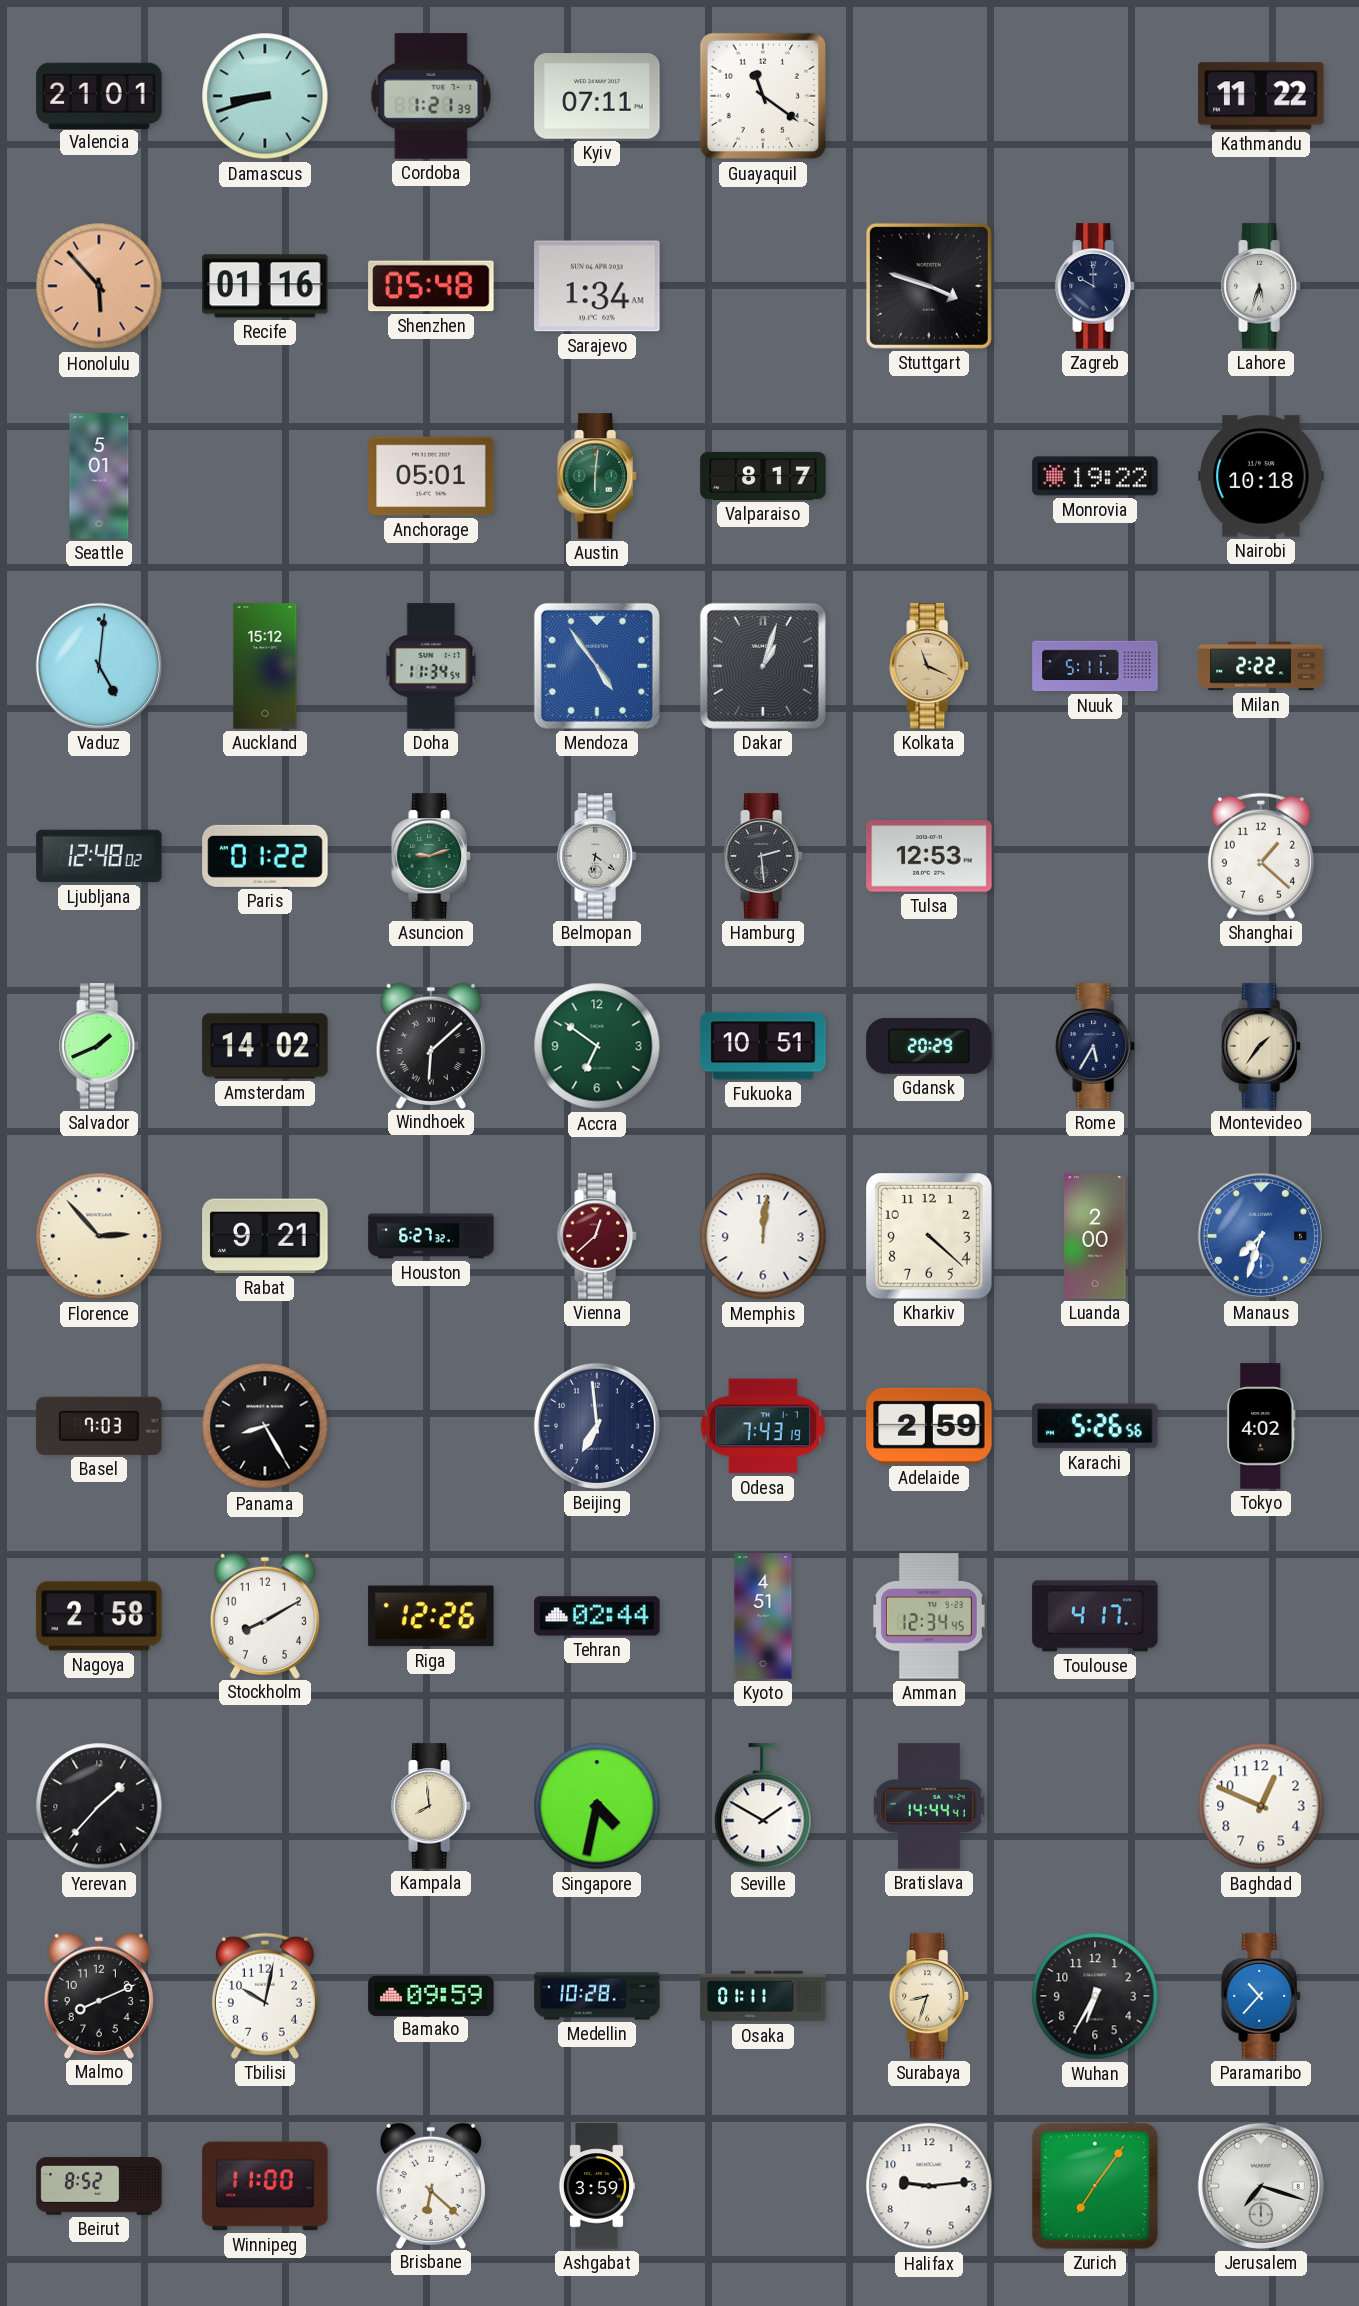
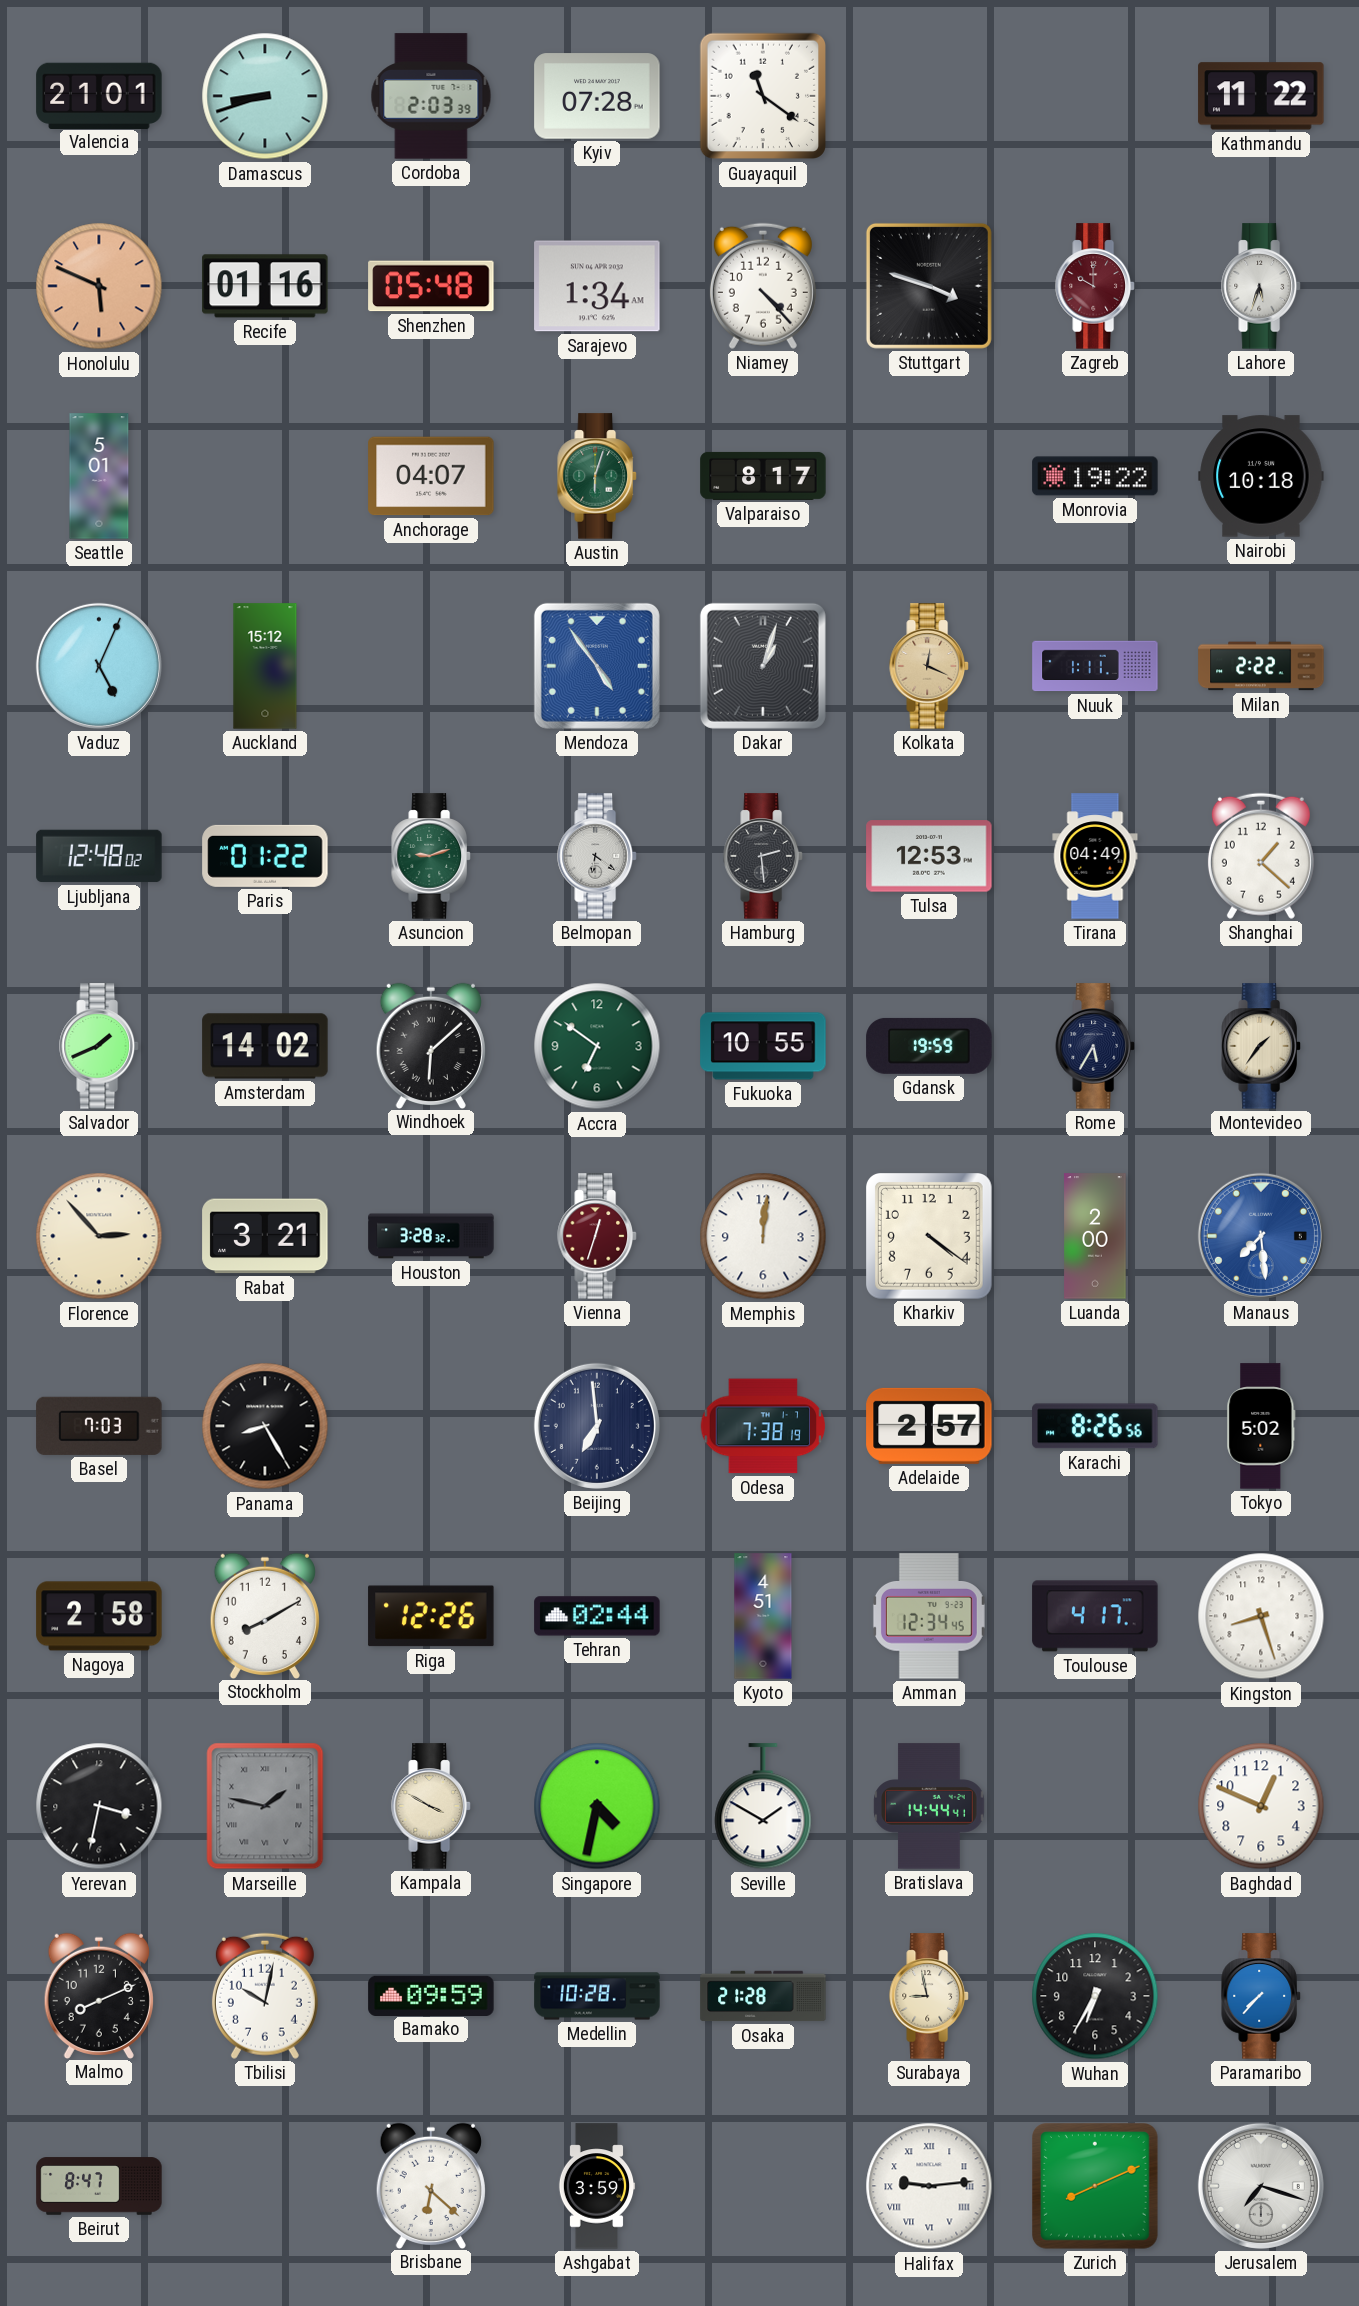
Cordoba: 1:21 -> 2:03
Kyiv: 07:11 -> 07:28
Honolulu: 5:53 -> 5:49
Niamey: none -> 4:23
Zagreb dial: navy -> burgundy
Anchorage: 05:01 -> 04:07
Austin: 6:01 -> 6:03
Vaduz: 5:01 -> 5:04
Doha: 11:34 -> none
Kolkata: 11:19 -> 12:19
Nuuk: 5:11 -> 1:11
Tirana: none -> 04:49
Fukuoka: 10:51 -> 10:55
Gdansk: 20:29 -> 19:59
Rabat: 9:21 -> 3:21
Houston: 6:27 -> 3:28
Vienna: 12:38 -> 12:33
Kharkiv: 4:22 -> 4:21
Manaus: 7:33 -> 7:29
Odesa: 7:43 -> 7:38
Adelaide: 2:59 -> 2:57
Karachi: 5:26 -> 8:26
Tokyo: 4:02 -> 5:02
Kingston: none -> 8:27
Yerevan: 1:37 -> 3:32
Marseille: none -> 1:47
Kampala: 7:59 -> 3:50
Osaka: 01:11 -> 21:28
Surabaya: 8:33 -> 8:58
Paramaribo: 10:37 -> 7:37
Beirut: 8:52 -> 8:47
Winnipeg: 11:00 -> none
Halifax numerals: Arabic -> Roman
Zurich: 7:06 -> 8:11
